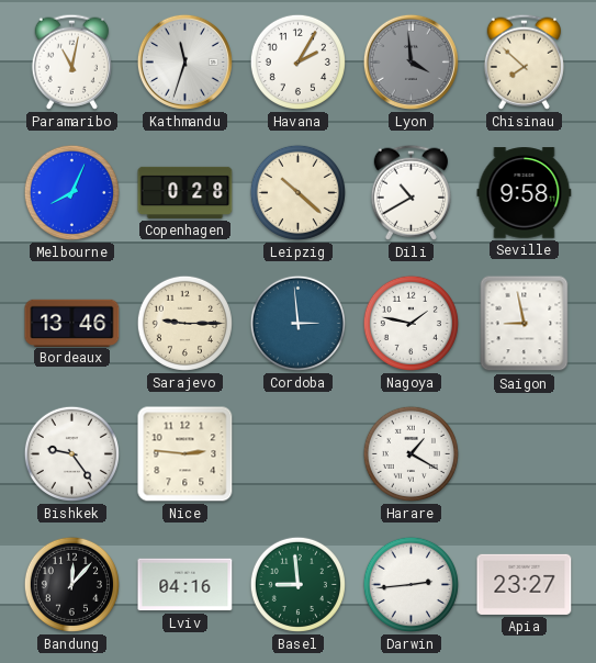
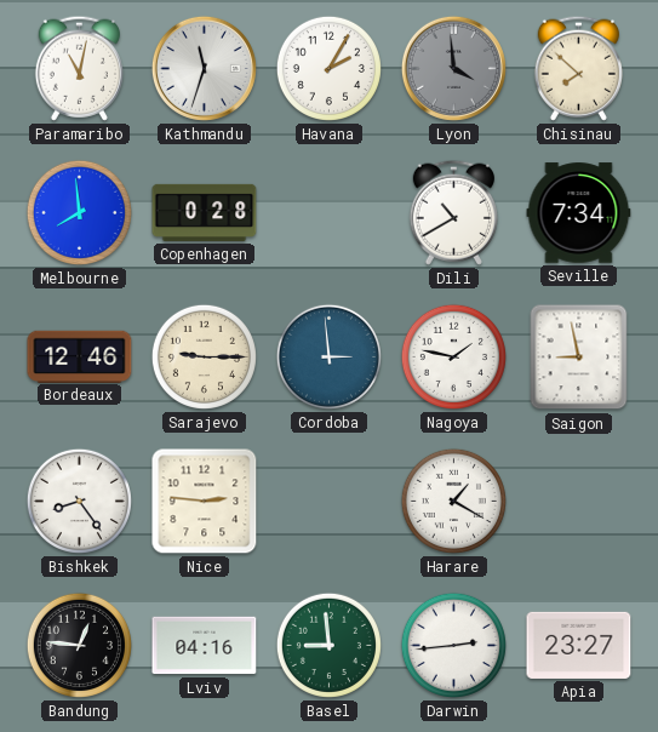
Melbourne: 8:04 -> 7:59
Leipzig: 10:22 -> none
Seville: 9:58 -> 7:34
Bordeaux: 13:46 -> 12:46
Bishkek: 9:24 -> 8:24
Bandung: 12:07 -> 12:46
